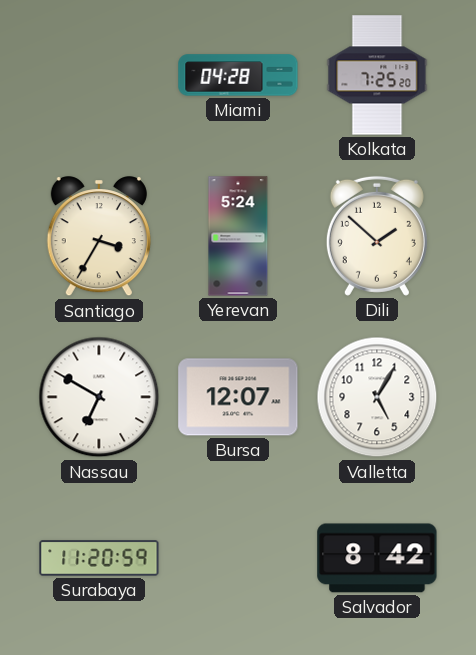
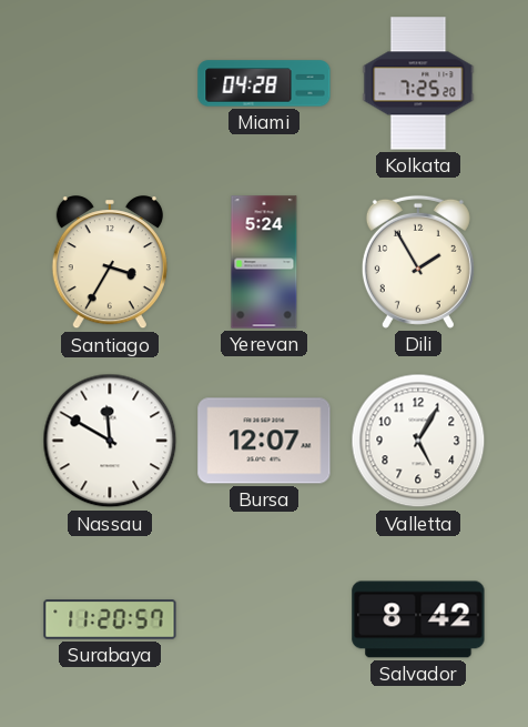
Dili: 1:52 -> 1:55
Nassau: 6:50 -> 11:50
Surabaya: 11:20:59 -> 11:20:57
